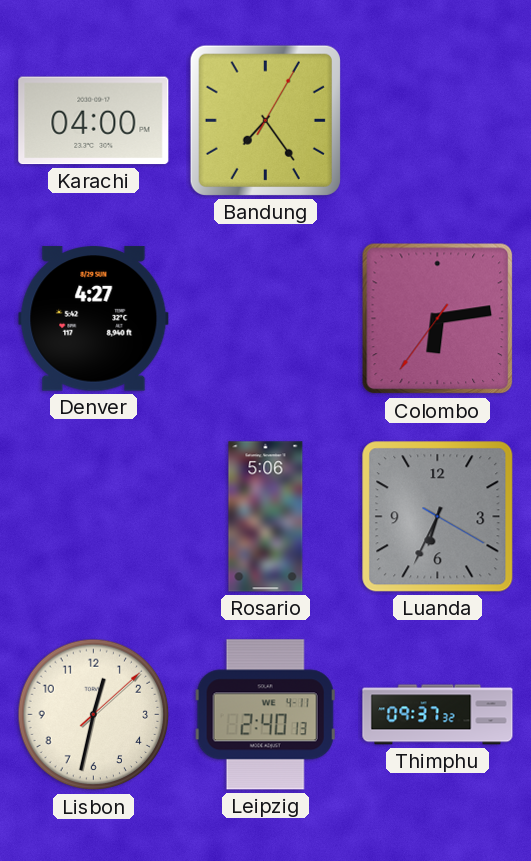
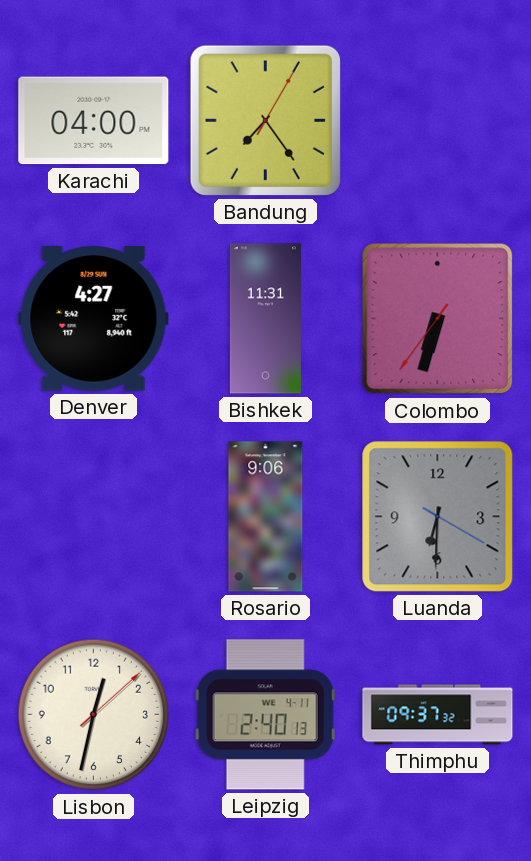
Bishkek: none -> 11:31
Colombo: 6:13 -> 6:32
Rosario: 5:06 -> 9:06
Luanda: 6:34 -> 6:30
